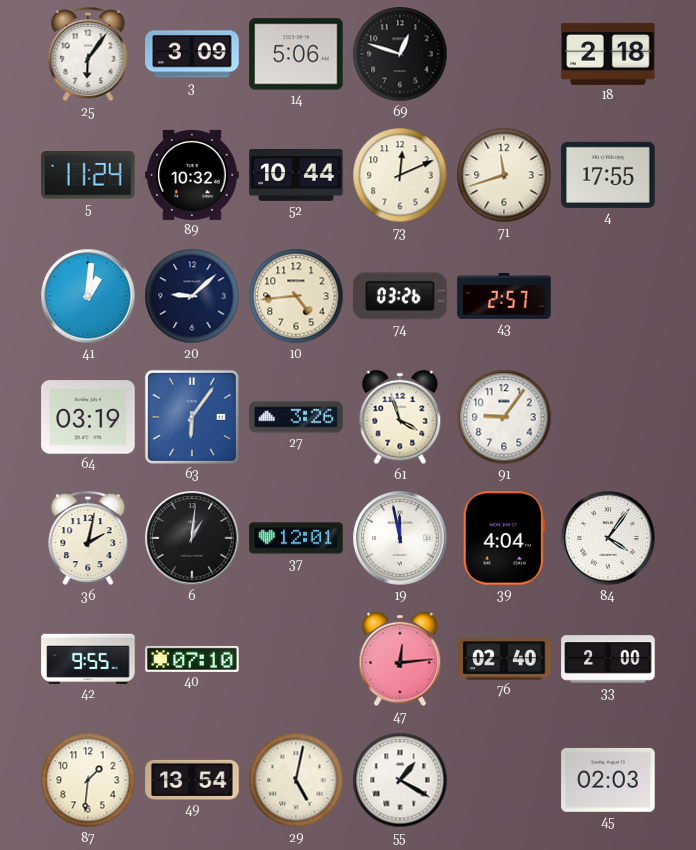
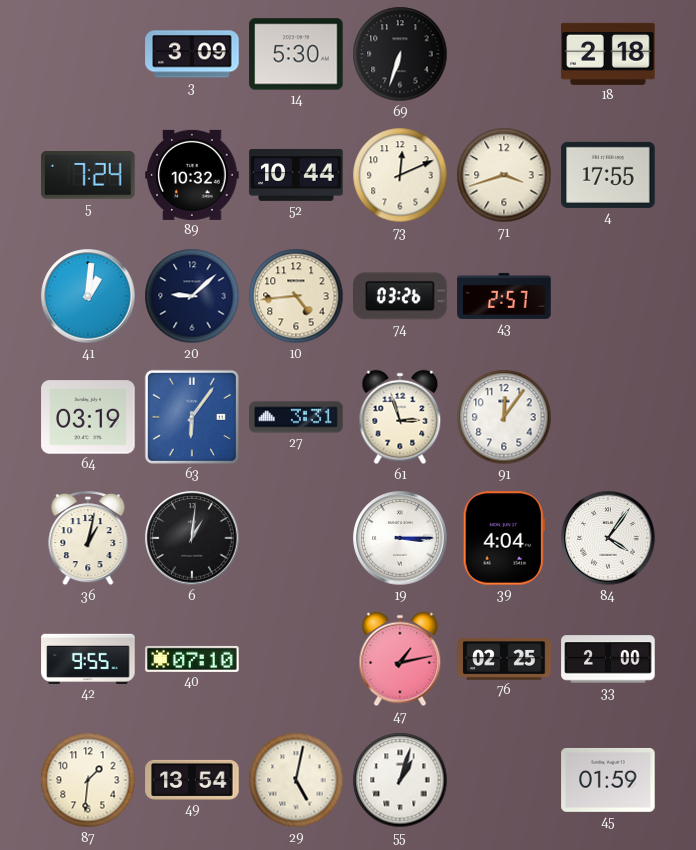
25: 6:06 -> none
14: 5:06 -> 5:30
69: 12:48 -> 6:33
5: 11:24 -> 7:24
71: 11:42 -> 3:42
27: 3:26 -> 3:31
61: 3:57 -> 2:57
91: 9:06 -> 12:06
36: 2:02 -> 1:02
37: 12:01 -> none
19: 11:58 -> 3:15
47: 12:14 -> 1:13
76: 02:40 -> 02:25
55: 1:20 -> 1:03
45: 02:03 -> 01:59
